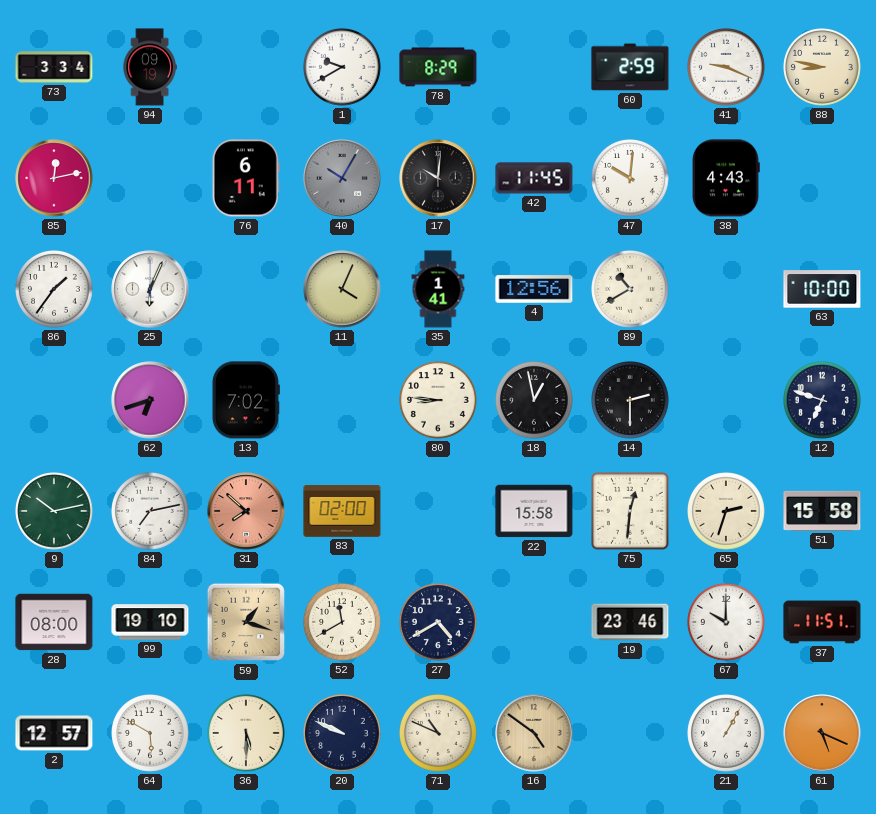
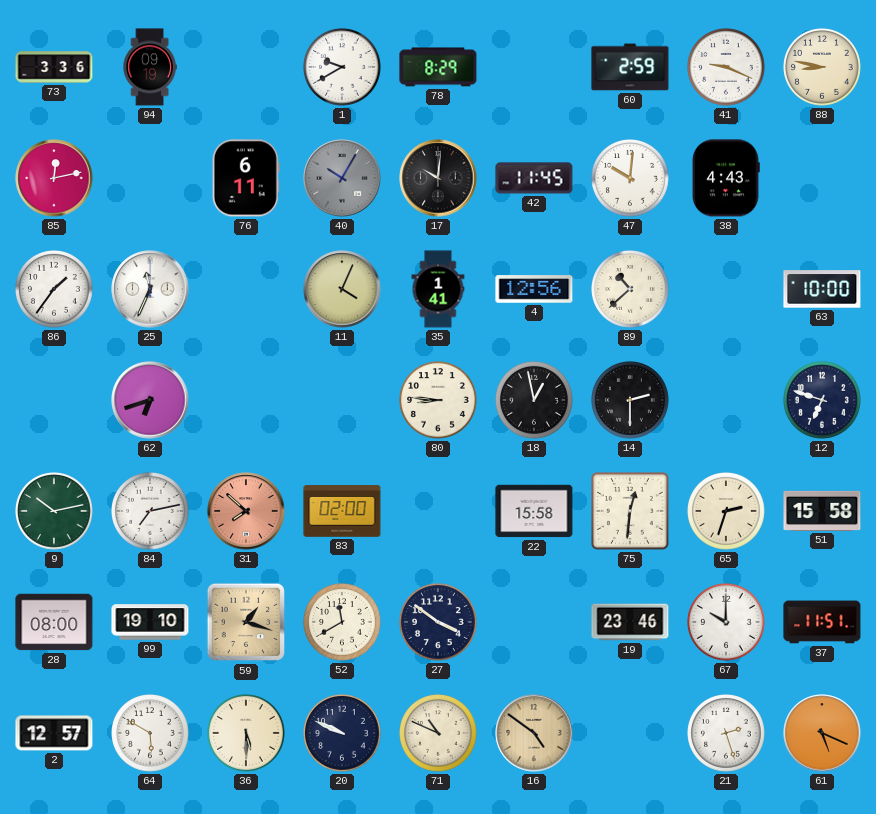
73: 3:34 -> 3:36
25: 6:04 -> 11:34
89: 10:40 -> 10:38
13: 7:02 -> none
27: 4:40 -> 3:51
21: 1:05 -> 2:27
